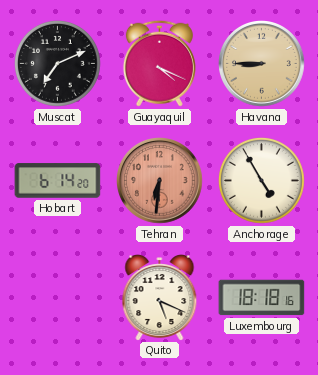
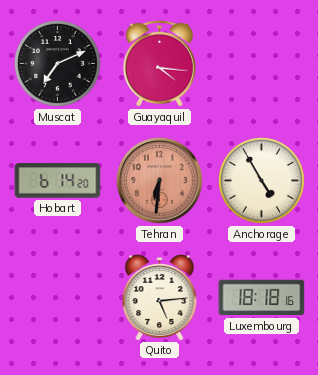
Guayaquil: 4:19 -> 4:16
Havana: 8:45 -> none
Quito: 5:19 -> 5:14
